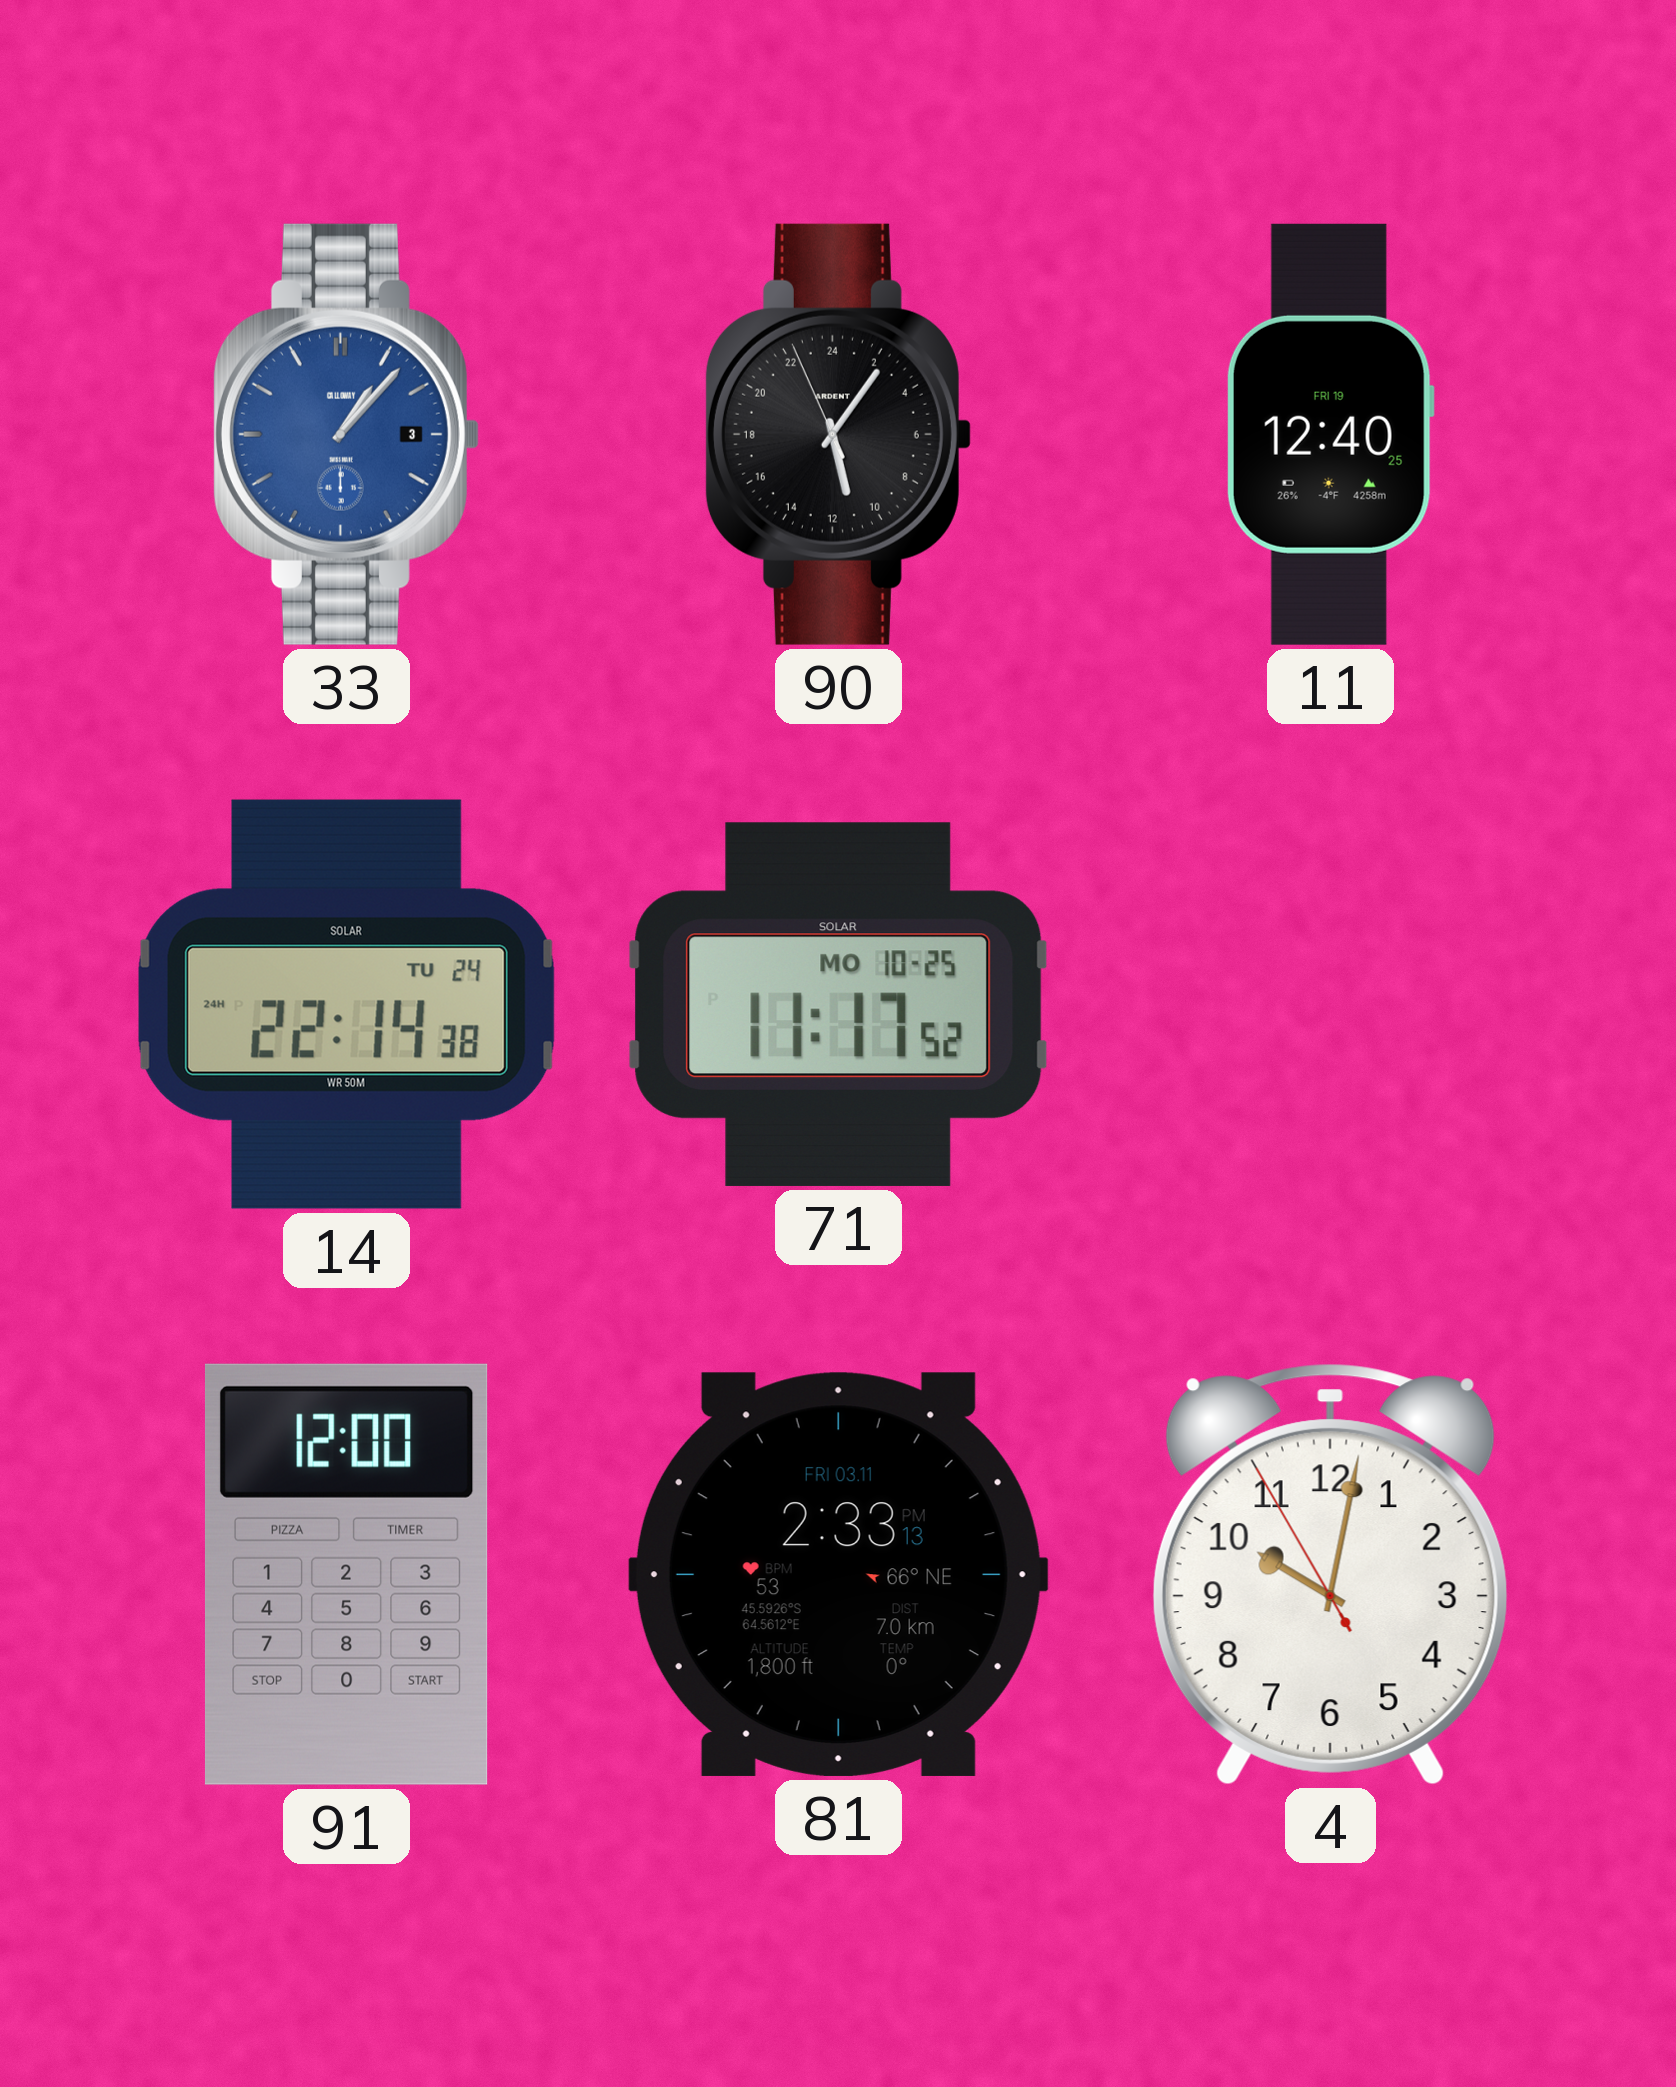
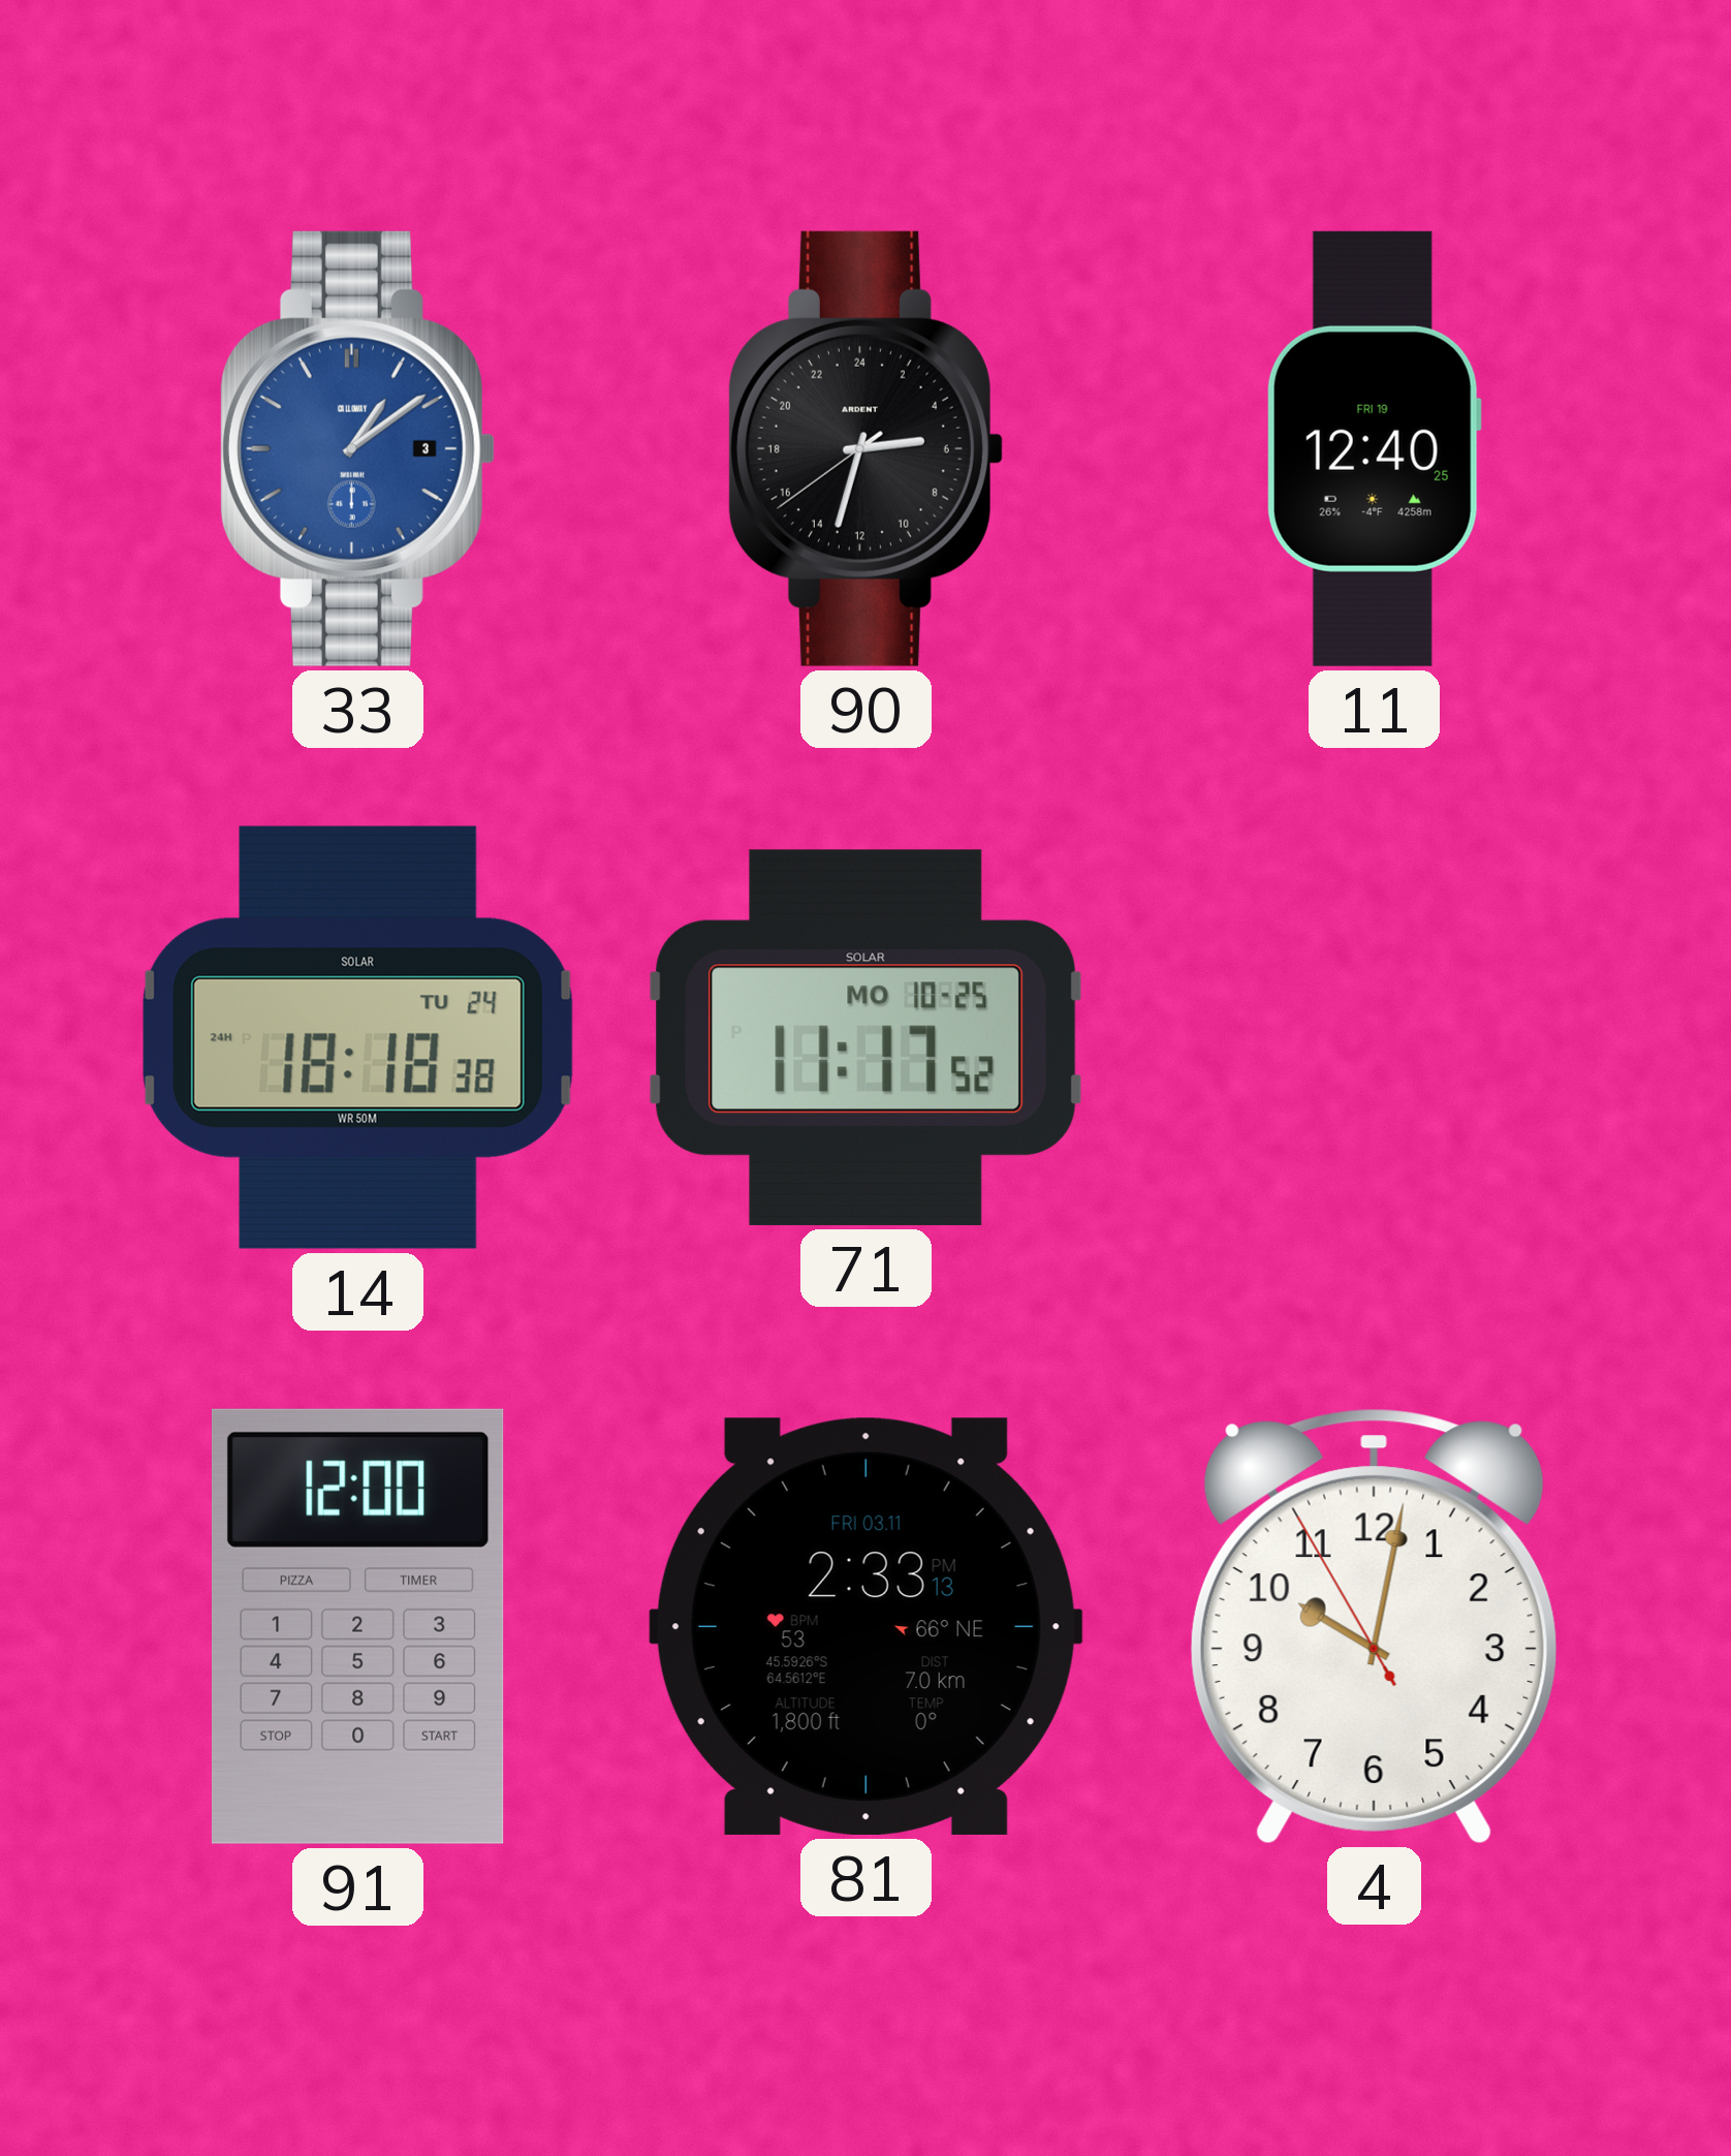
33: 1:07 -> 1:09
90: 11:05 -> 5:32
14: 22:14 -> 18:18
